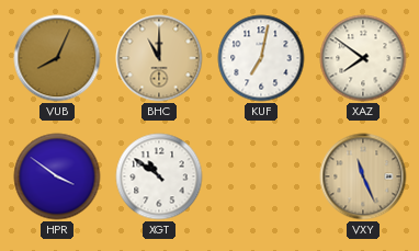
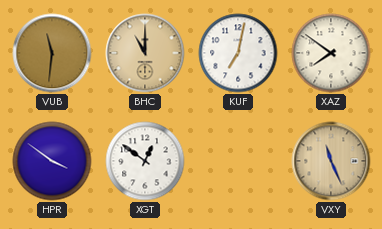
VUB: 8:04 -> 11:31
XGT: 10:51 -> 12:51
